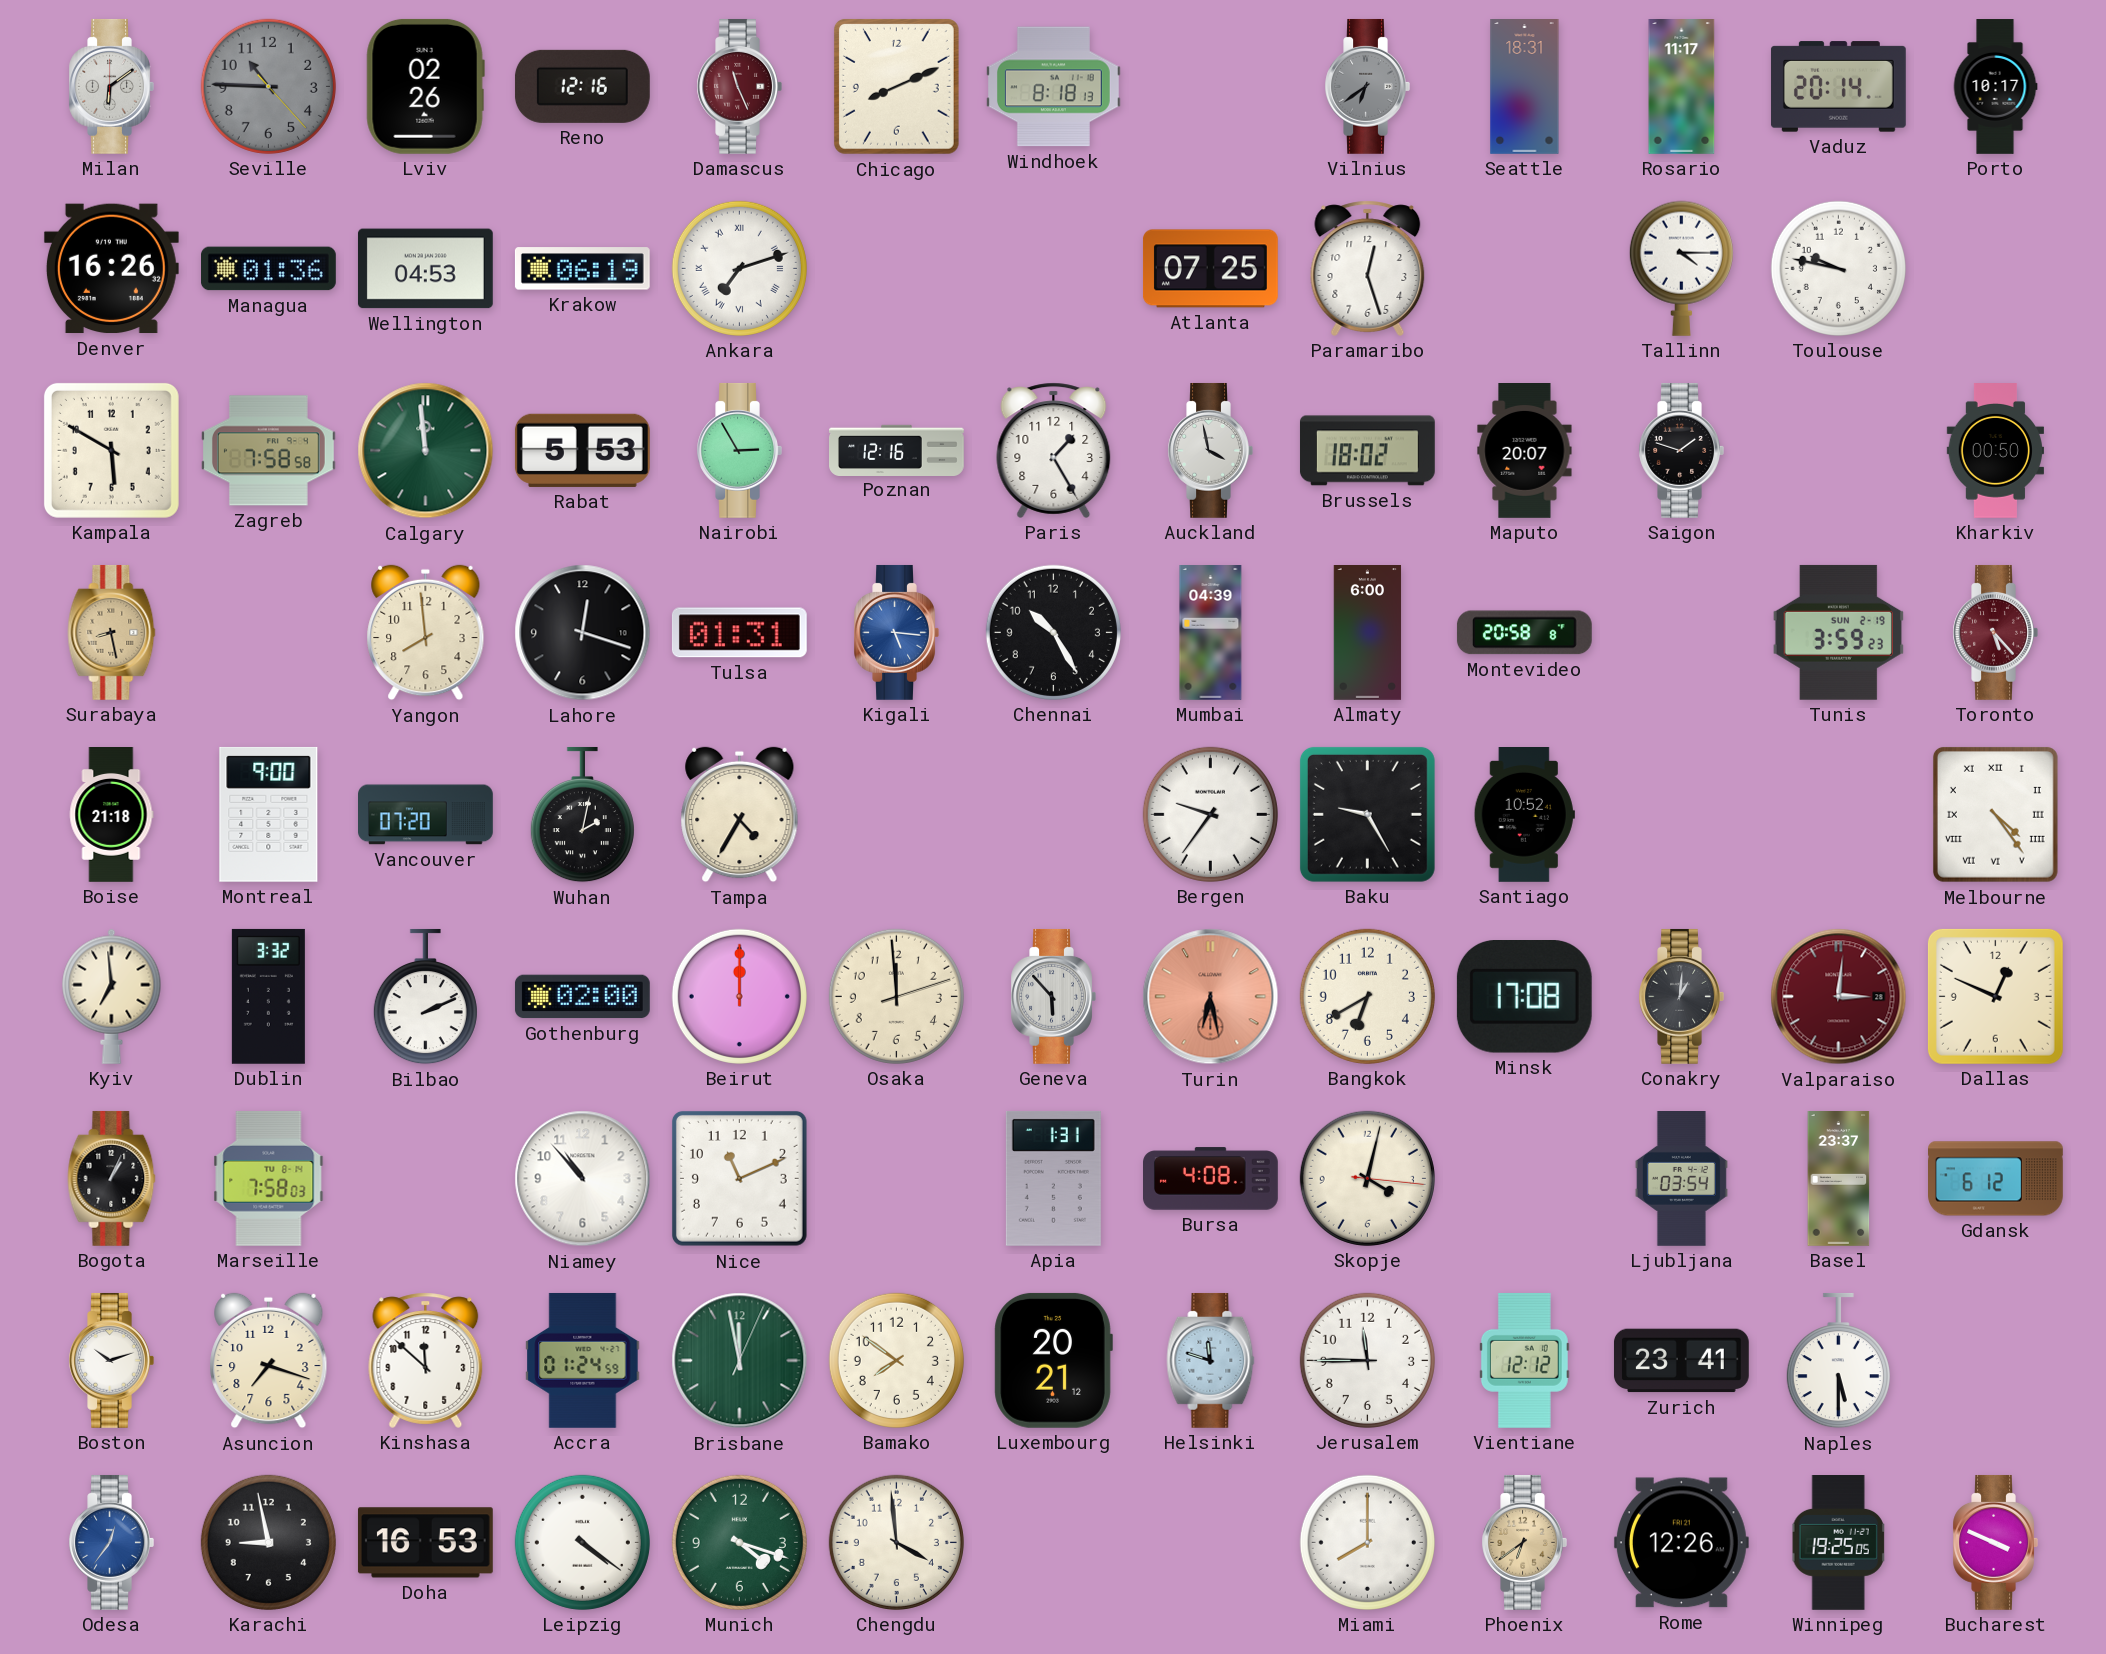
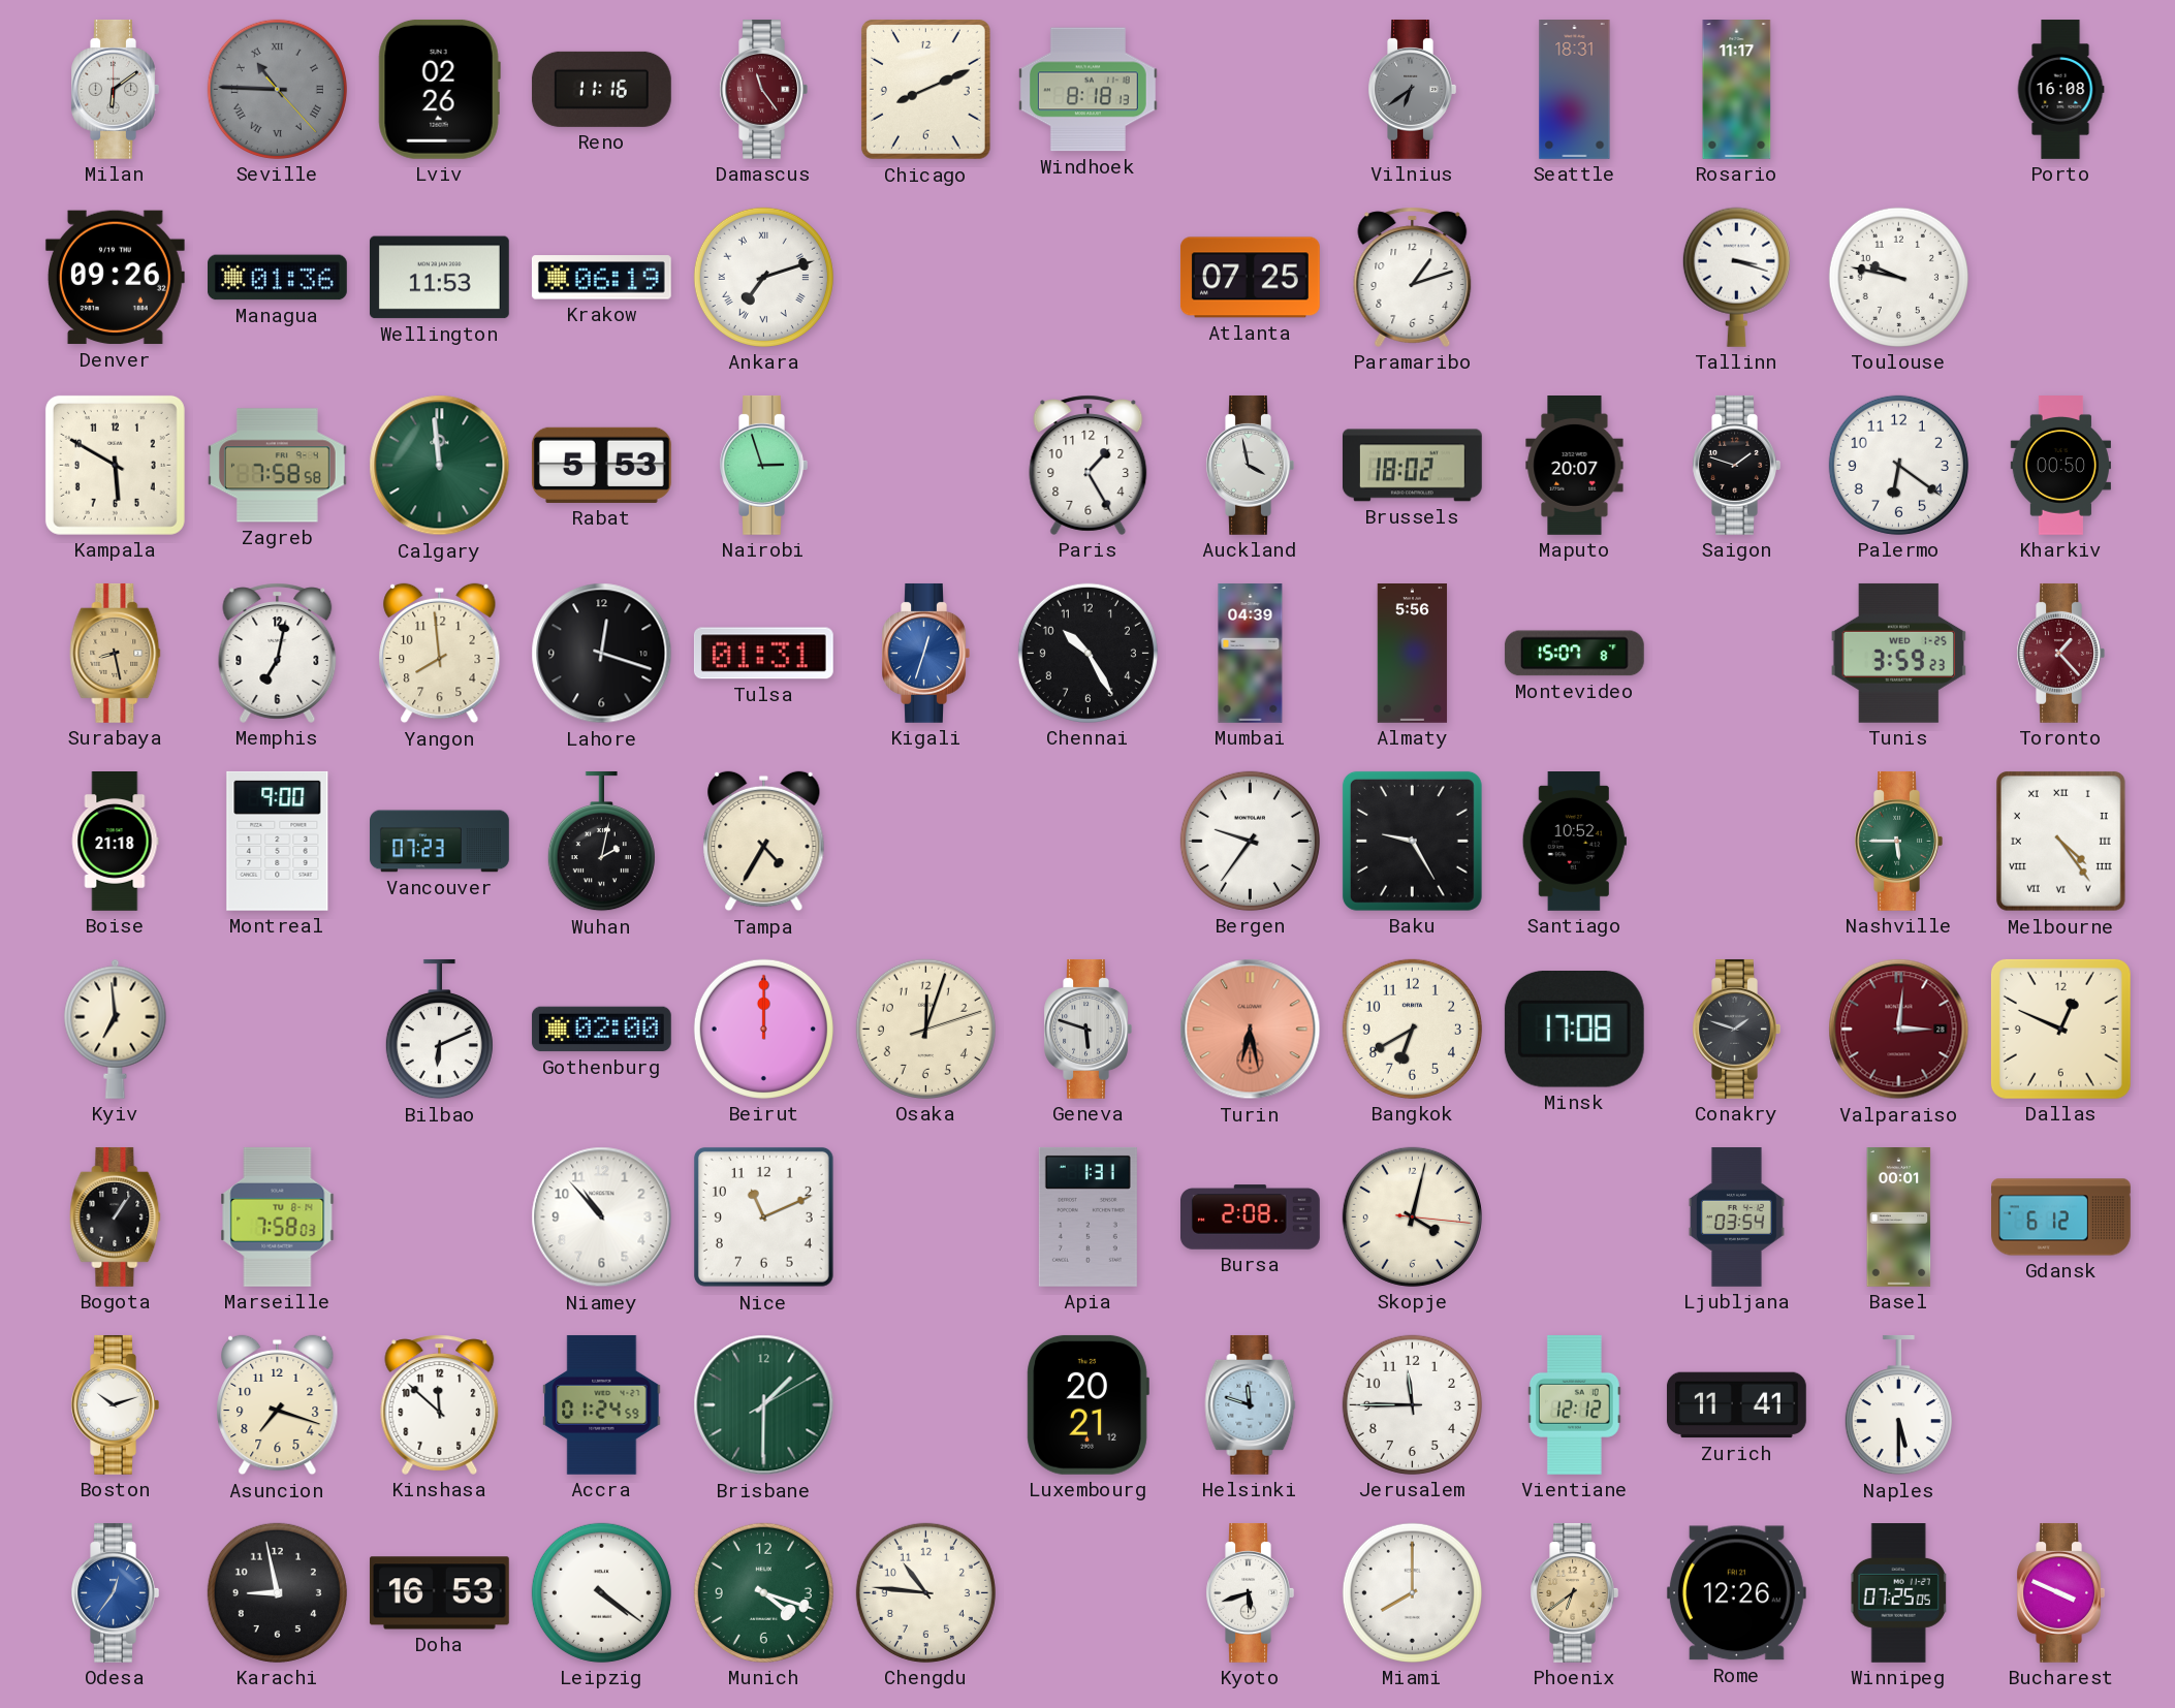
Seville numerals: Arabic -> Roman
Reno: 12:16 -> 11:16
Damascus: 11:26 -> 11:24
Vaduz: 20:14 -> none
Porto: 10:17 -> 16:08
Denver: 16:26 -> 09:26
Wellington: 04:53 -> 11:53
Paramaribo: 12:27 -> 1:12
Tallinn: 4:15 -> 3:18
Nairobi: 2:55 -> 2:57
Poznan: 12:16 -> none
Palermo: none -> 6:21
Memphis: none -> 7:02
Kigali: 5:16 -> 12:33
Almaty: 6:00 -> 5:56
Montevideo: 20:58 -> 15:07
Tunis date: SUN 2-19 -> WED 1-25
Toronto: 5:23 -> 1:23
Vancouver: 07:20 -> 07:23
Nashville: none -> 5:45
Dublin: 3:32 -> none
Bilbao: 2:11 -> 6:11
Osaka: 11:59 -> 12:03
Geneva: 5:53 -> 5:48
Conakry: 1:01 -> 1:48
Bogota: 1:04 -> 1:06
Bursa: 4:08 -> 2:08
Basel: 23:37 -> 00:01
Brisbane: 11:58 -> 1:30
Bamako: 7:51 -> none
Zurich: 23:41 -> 11:41
Chengdu: 3:59 -> 10:46
Kyoto: none -> 5:42
Winnipeg: 19:25 -> 07:25
